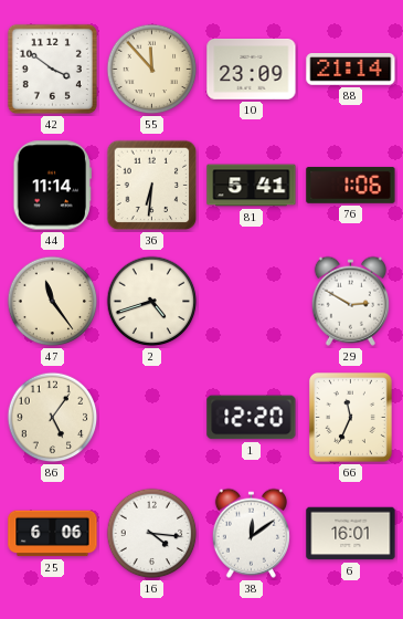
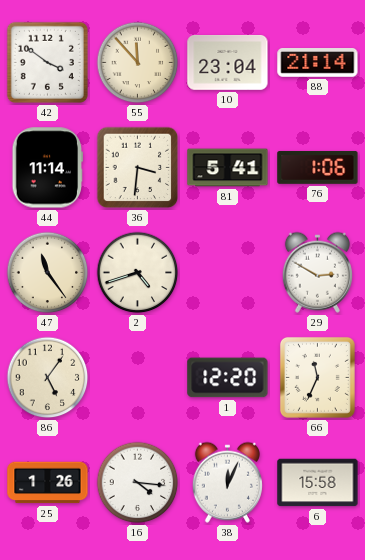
10: 23:09 -> 23:04
36: 6:31 -> 3:31
25: 6:06 -> 1:26
38: 12:09 -> 12:04
6: 16:01 -> 15:58
